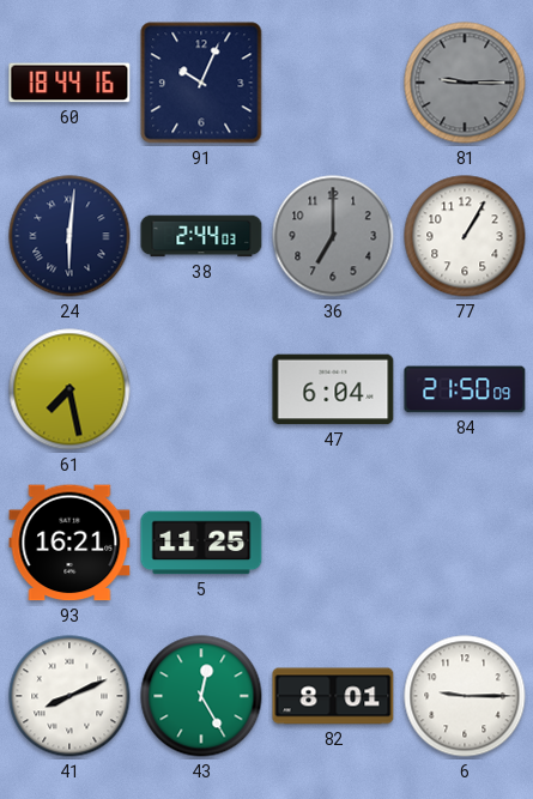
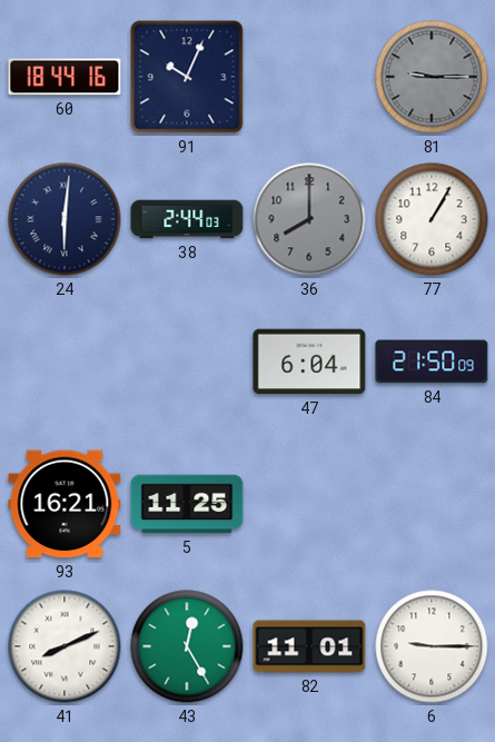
36: 7:00 -> 8:00
61: 7:28 -> none
82: 8:01 -> 11:01
